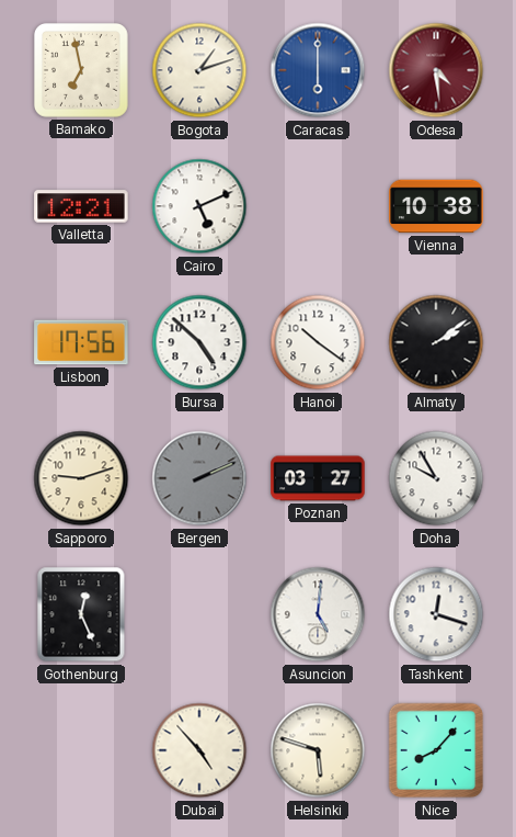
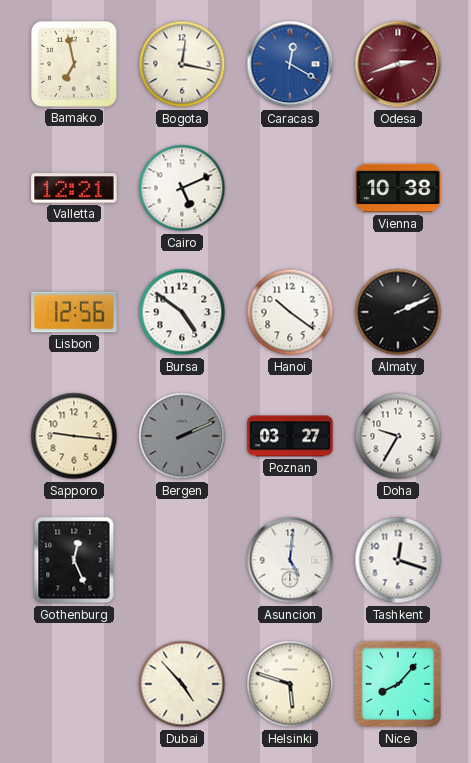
Bogota: 1:12 -> 12:17
Caracas: 6:00 -> 12:20
Odesa: 4:29 -> 2:42
Lisbon: 17:56 -> 12:56
Bursa: 4:52 -> 4:51
Almaty: 2:09 -> 2:11
Sapporo: 9:12 -> 9:16
Doha: 9:55 -> 9:35
